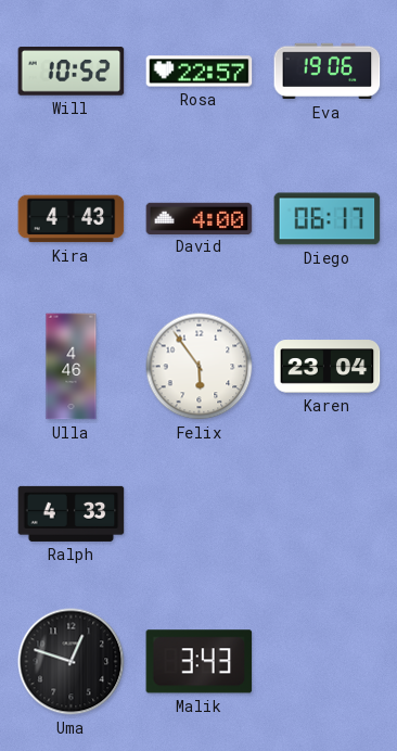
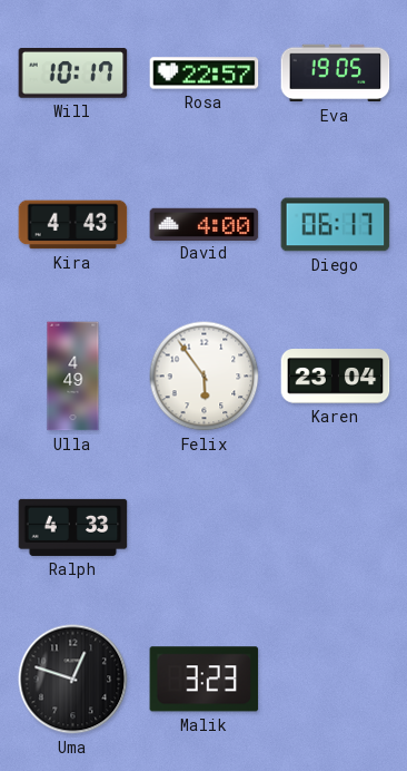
Will: 10:52 -> 10:17
Eva: 19:06 -> 19:05
Ulla: 4:46 -> 4:49
Malik: 3:43 -> 3:23
